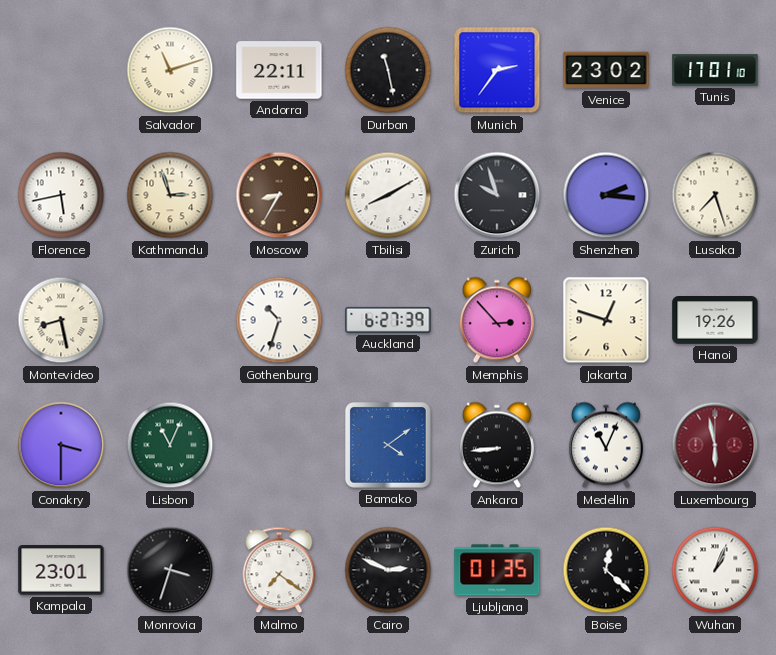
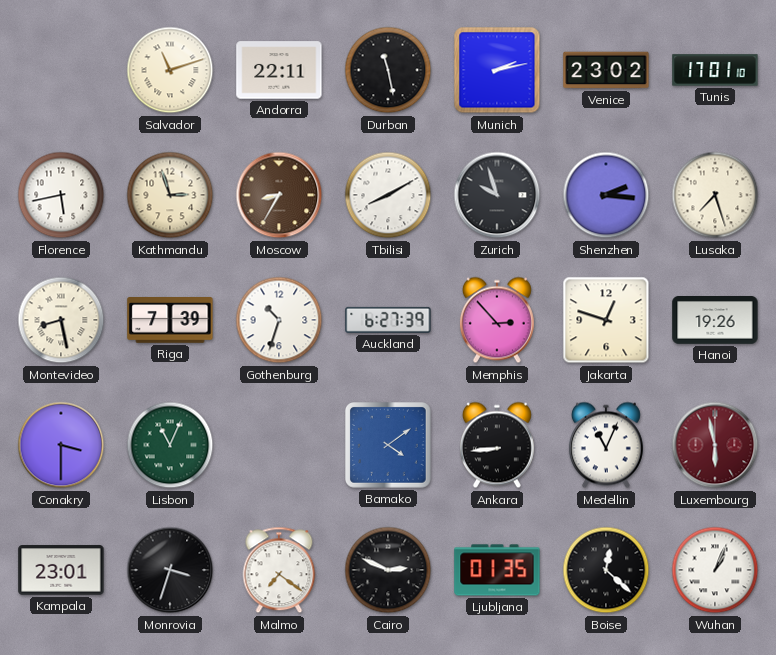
Munich: 2:36 -> 2:13
Riga: none -> 7:39
